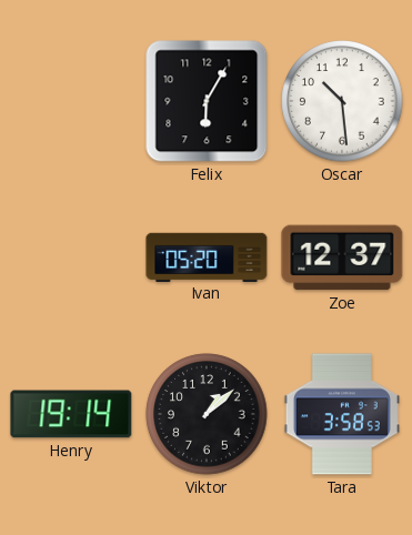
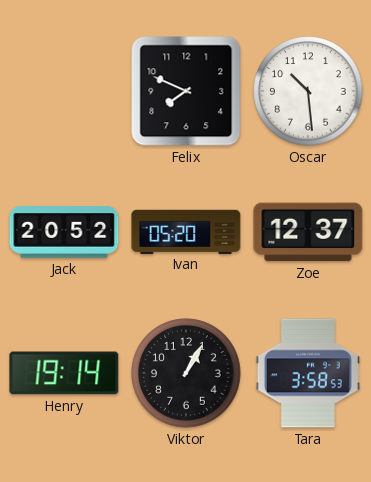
Felix: 6:05 -> 7:49
Jack: none -> 20:52
Viktor: 1:08 -> 1:05
